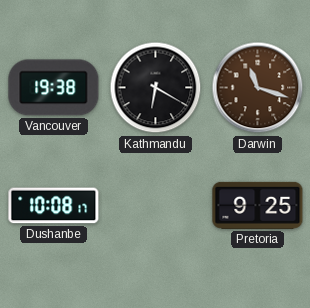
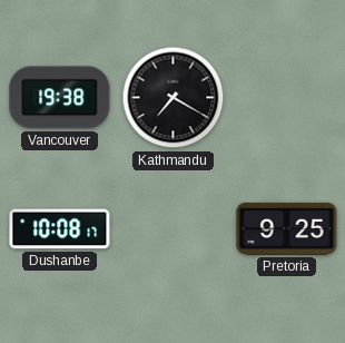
Kathmandu: 6:20 -> 7:20
Darwin: 11:18 -> none
